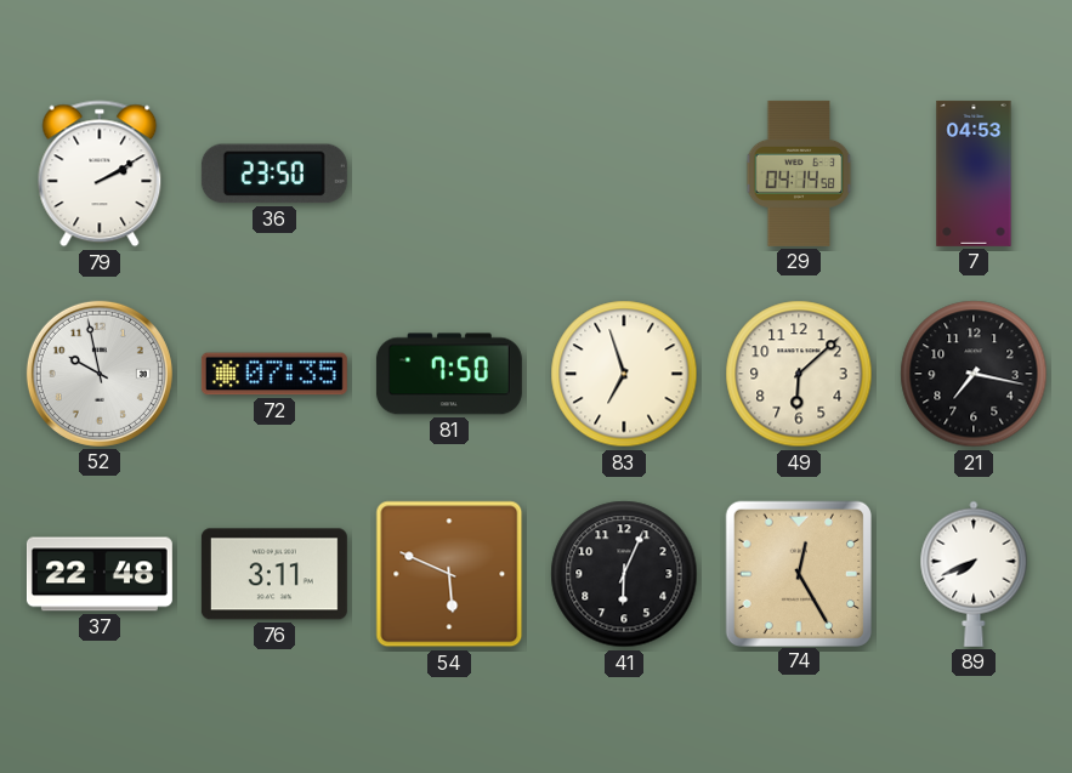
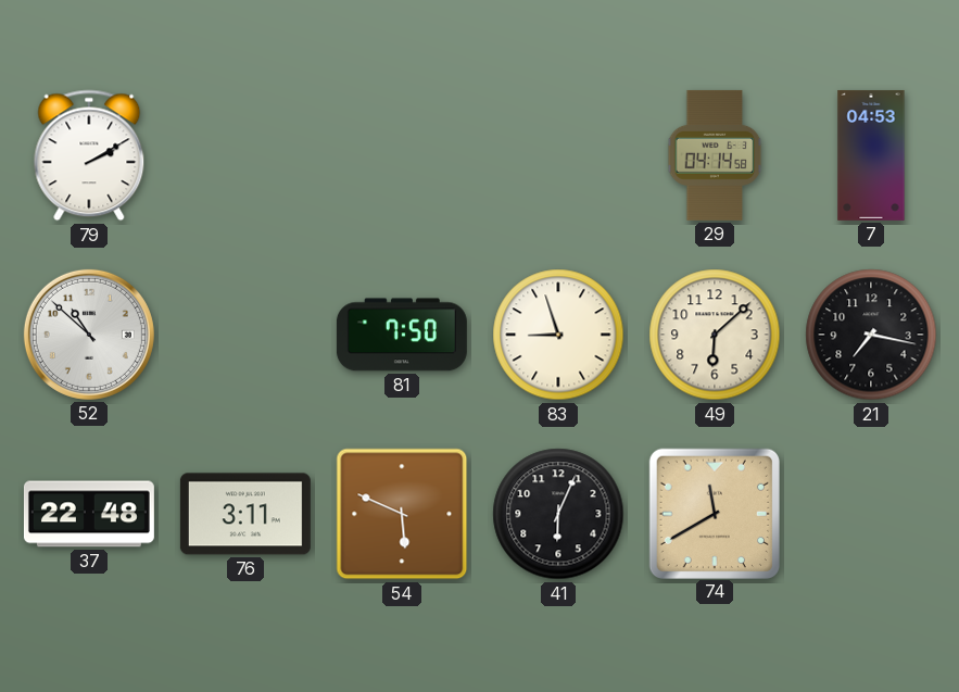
36: 23:50 -> none
52: 9:58 -> 10:52
72: 07:35 -> none
83: 6:57 -> 8:57
74: 12:25 -> 11:40
89: 7:41 -> none
